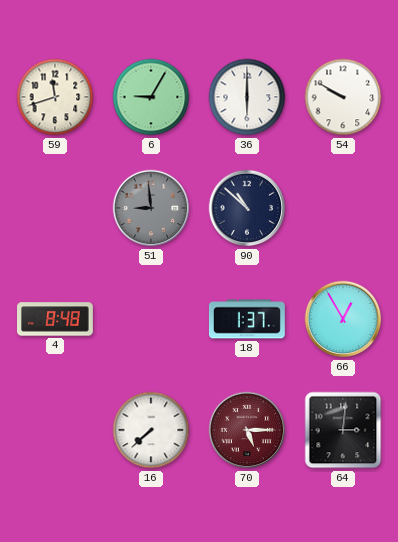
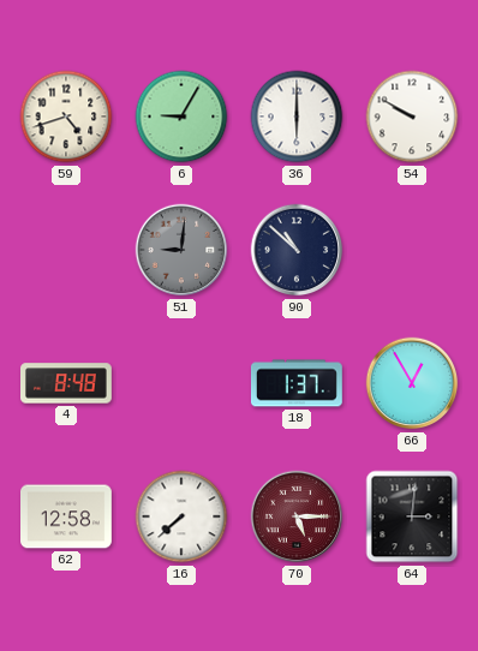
59: 11:42 -> 4:42
51: 8:59 -> 9:01
62: none -> 12:58
